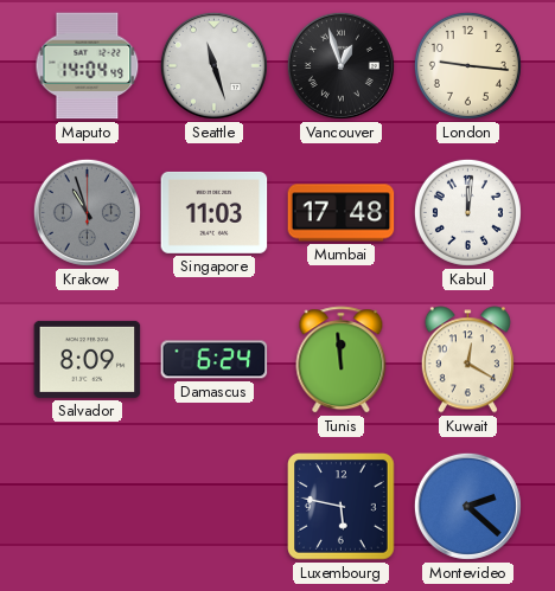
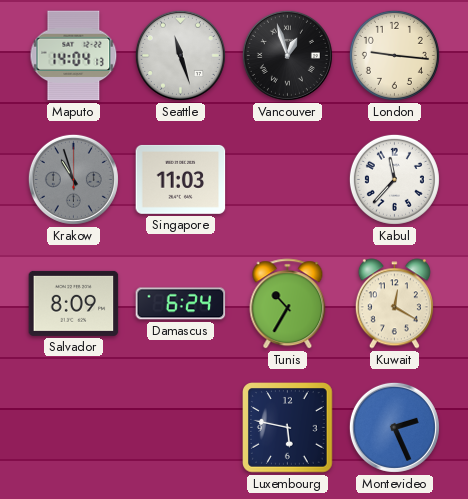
Maputo: 14:04:49 -> 14:04:13
Mumbai: 17:48 -> none
Kabul: 12:01 -> 11:37
Tunis: 11:59 -> 10:35
Montevideo: 2:22 -> 2:26
